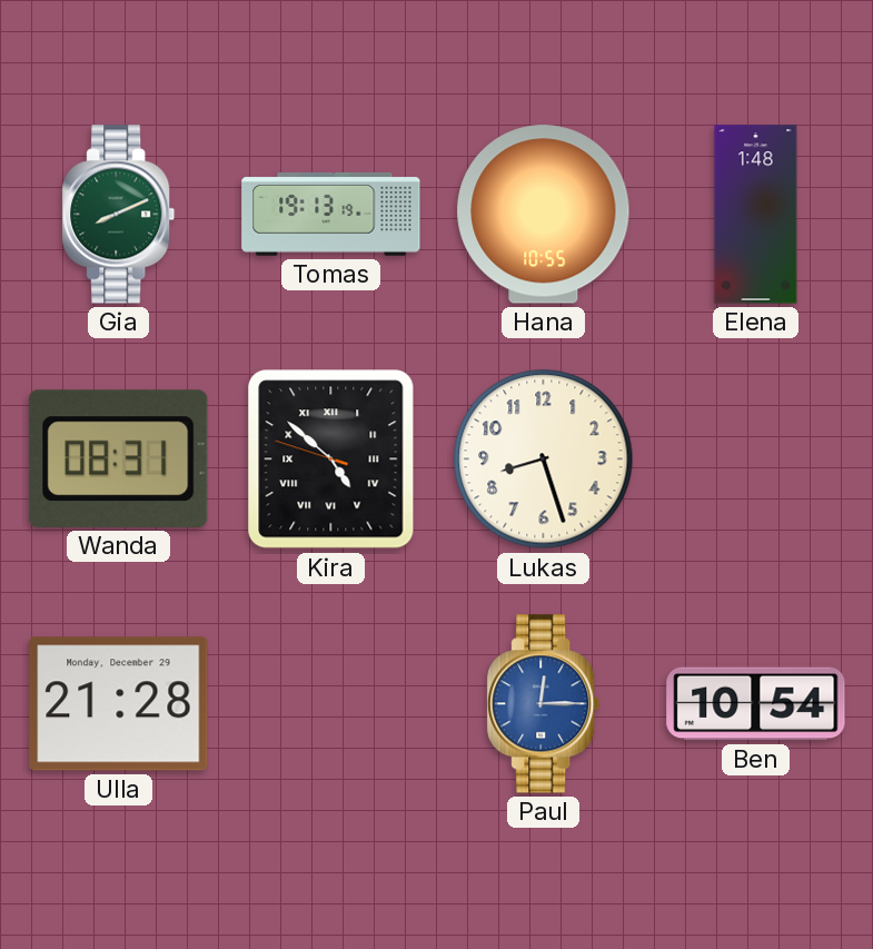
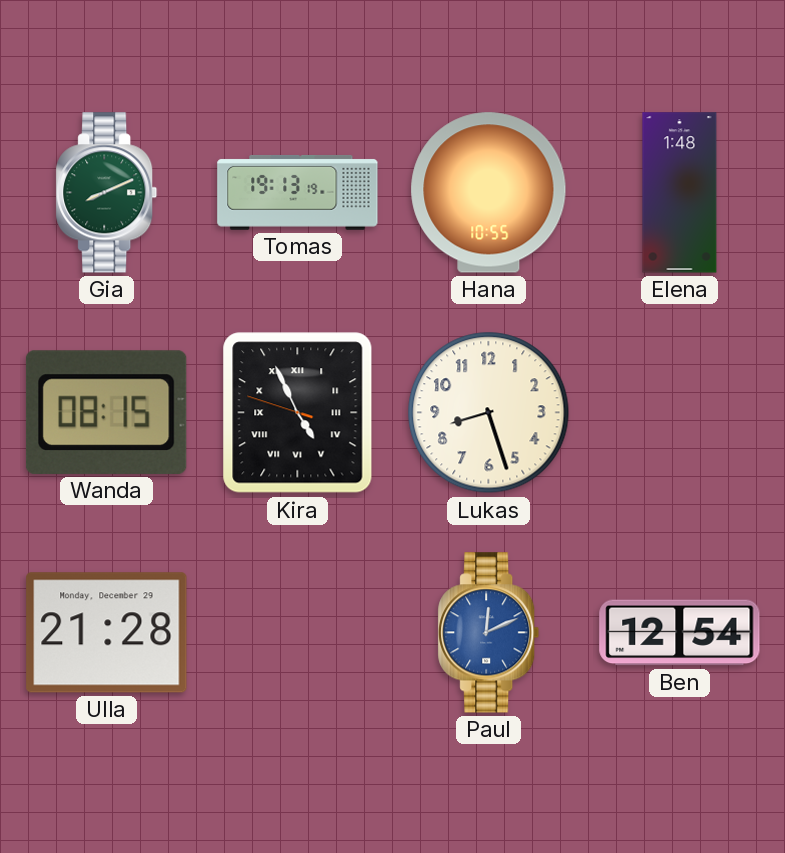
Wanda: 08:31 -> 08:15
Kira: 4:51 -> 4:55
Paul: 12:15 -> 12:11
Ben: 10:54 -> 12:54
